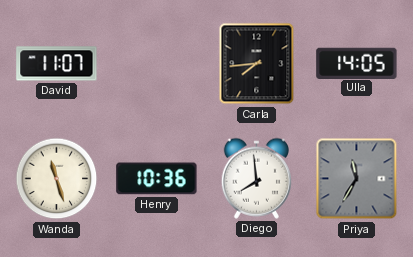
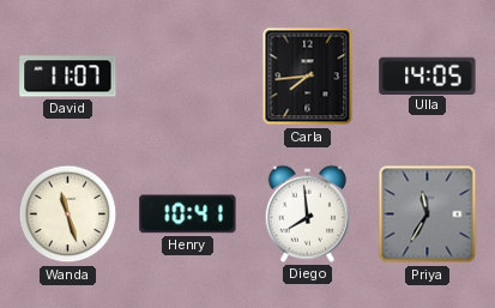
Henry: 10:36 -> 10:41
